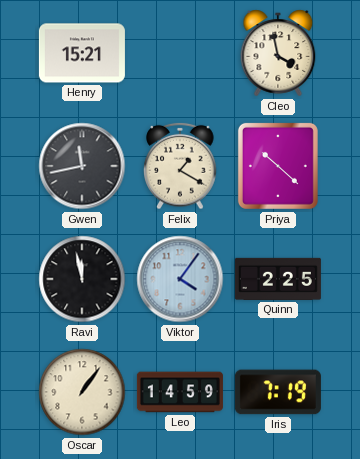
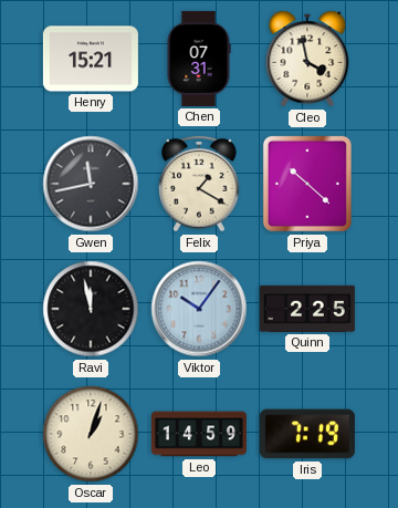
Chen: none -> 07:31
Viktor: 4:06 -> 10:06
Oscar: 1:06 -> 1:03
